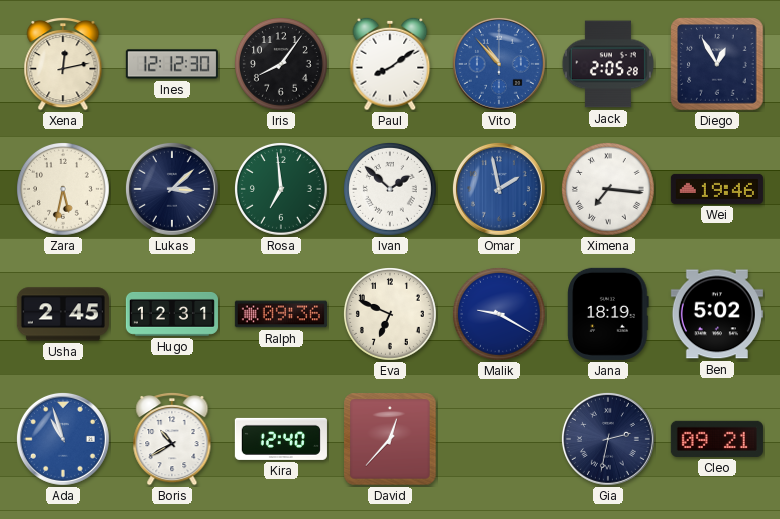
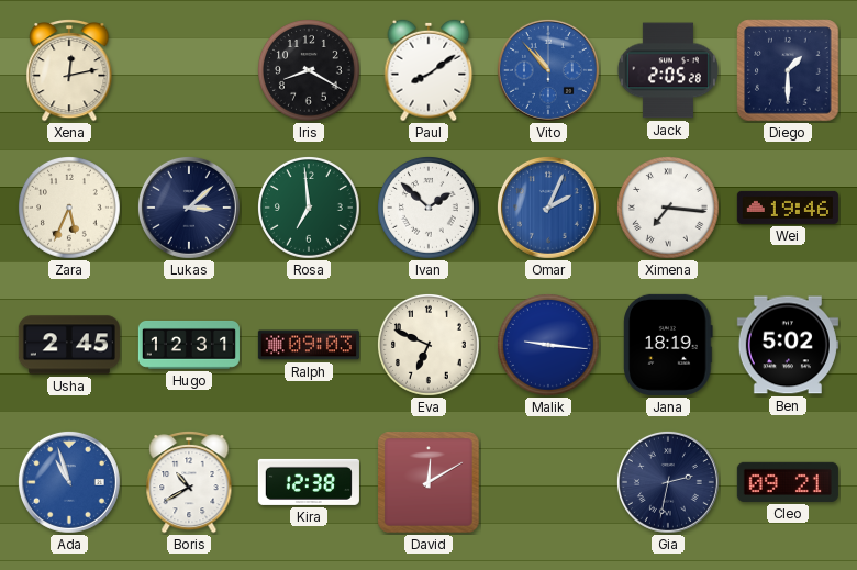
Ines: 12:12 -> none
Iris: 8:06 -> 8:20
Diego: 12:55 -> 1:30
Zara: 5:32 -> 5:34
Omar: 1:58 -> 2:04
Ralph: 09:36 -> 09:03
Malik: 9:20 -> 9:16
Kira: 12:40 -> 12:38
David: 12:37 -> 12:10
